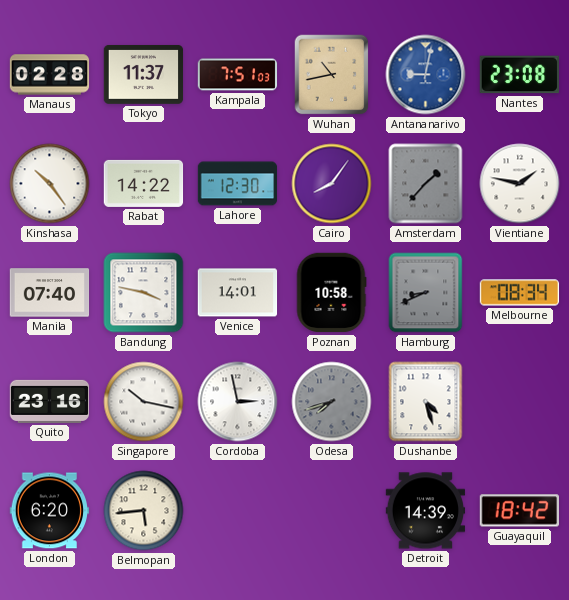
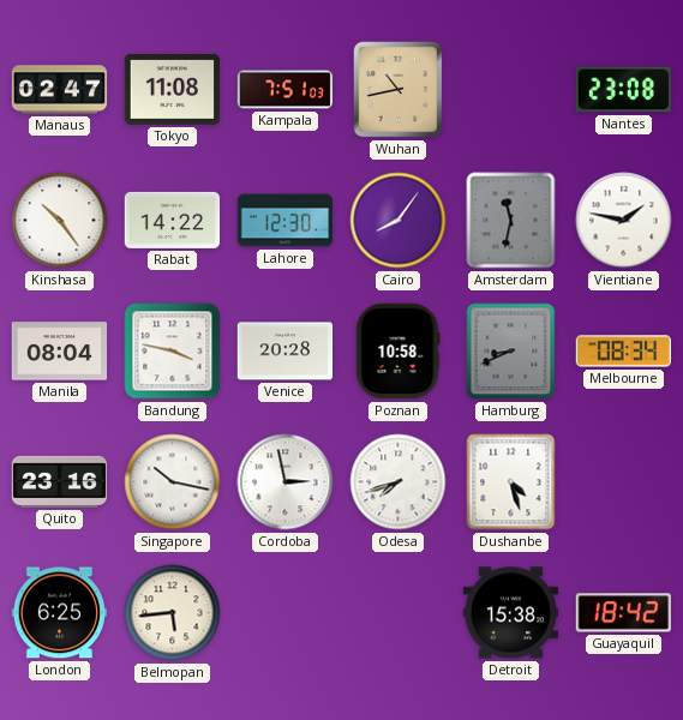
Manaus: 02:28 -> 02:47
Tokyo: 11:37 -> 11:08
Antananarivo: 9:02 -> none
Amsterdam: 1:37 -> 11:32
Manila: 07:40 -> 08:04
Venice: 14:01 -> 20:28
Odesa dial: grey -> white
London: 6:20 -> 6:25
Detroit: 14:39 -> 15:38
